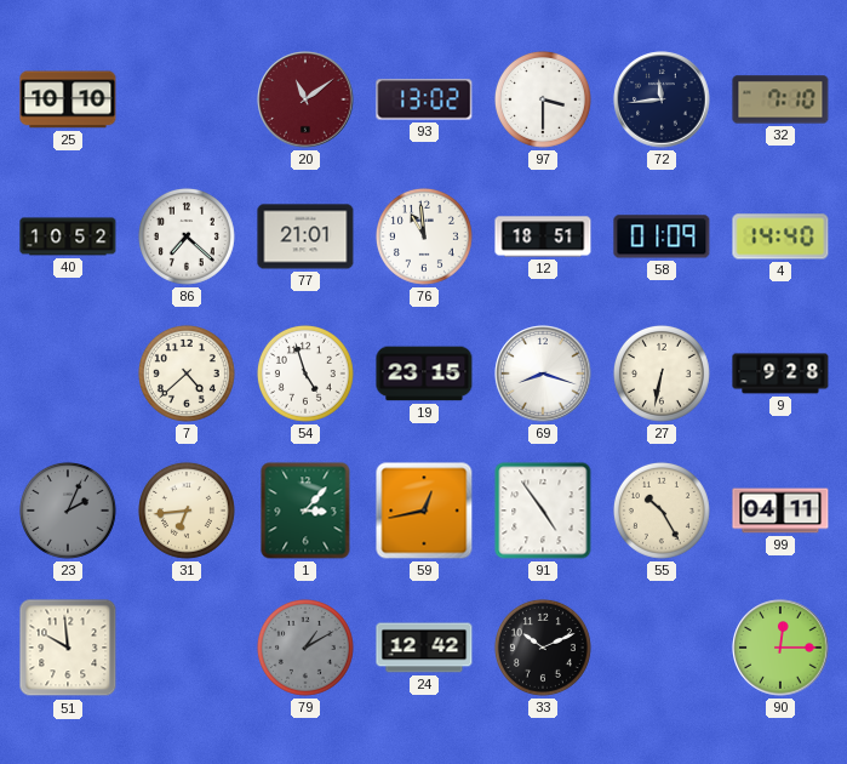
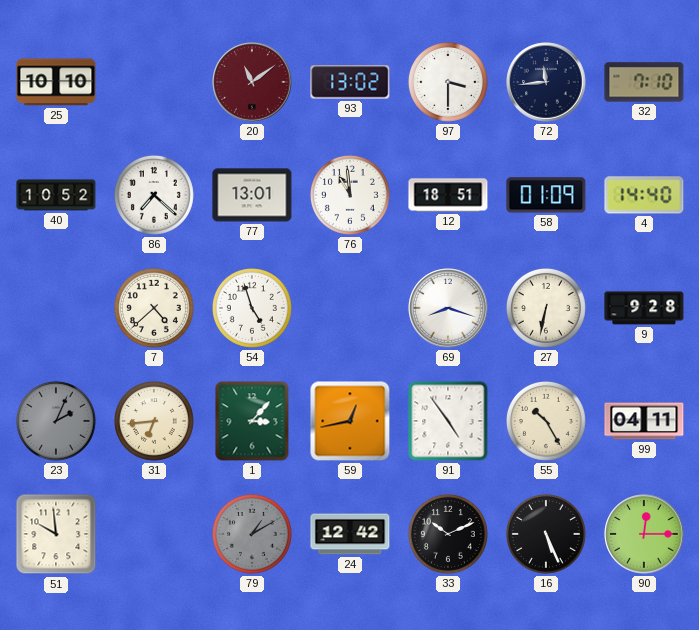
77: 21:01 -> 13:01
19: 23:15 -> none
16: none -> 5:26
